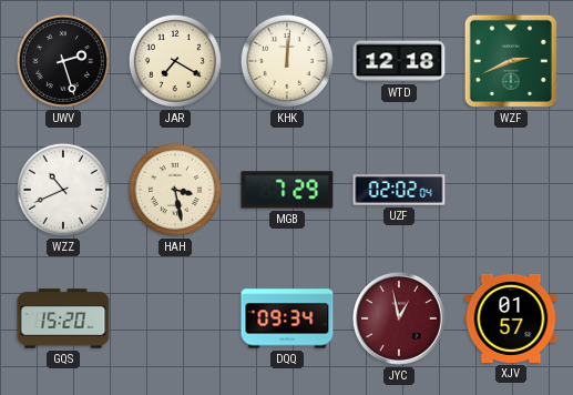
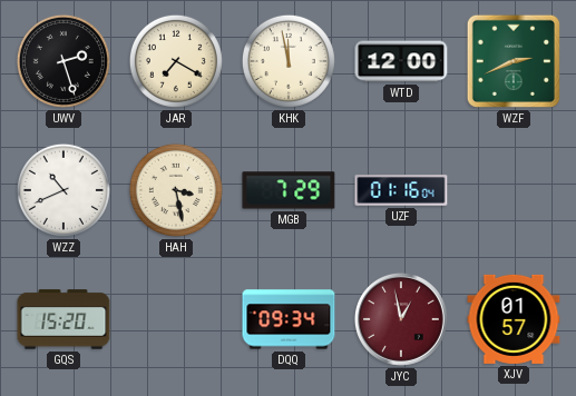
KHK: 12:01 -> 11:58
WTD: 12:18 -> 12:00
UZF: 02:02 -> 01:16
